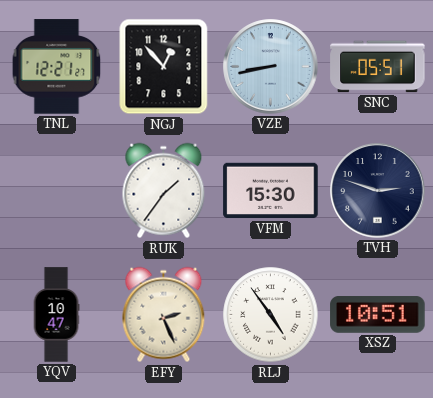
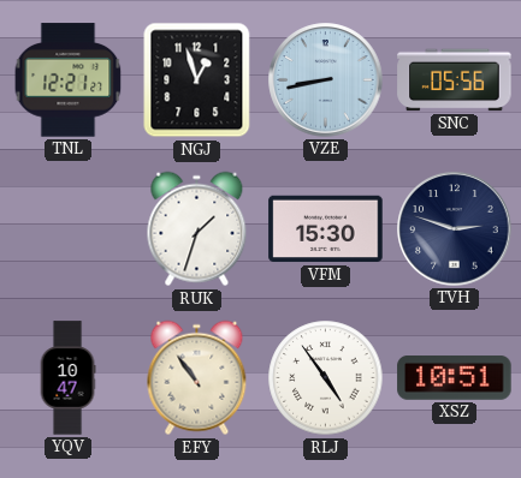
NGJ: 12:53 -> 12:57
SNC: 05:51 -> 05:56
RUK: 1:36 -> 1:33
EFY: 2:26 -> 10:54
